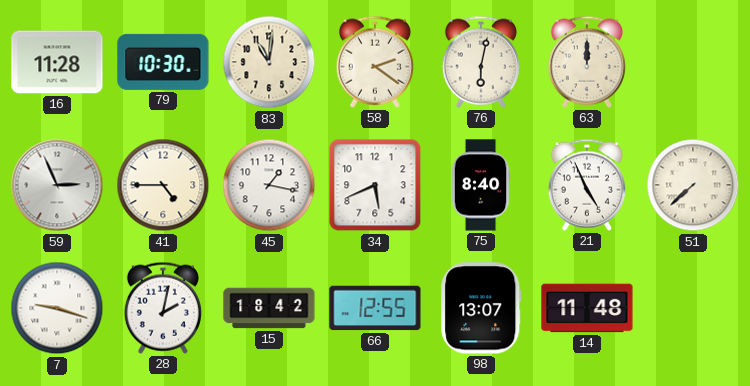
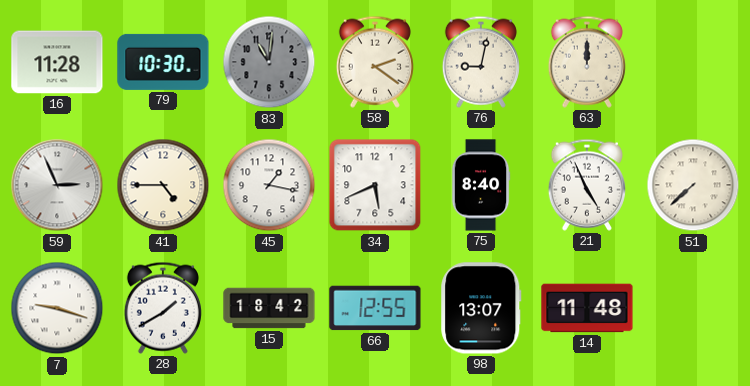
83 dial: cream -> grey
76: 6:02 -> 9:02
28: 2:02 -> 1:40
